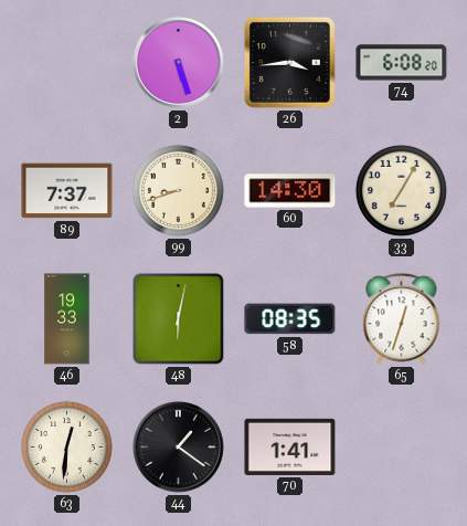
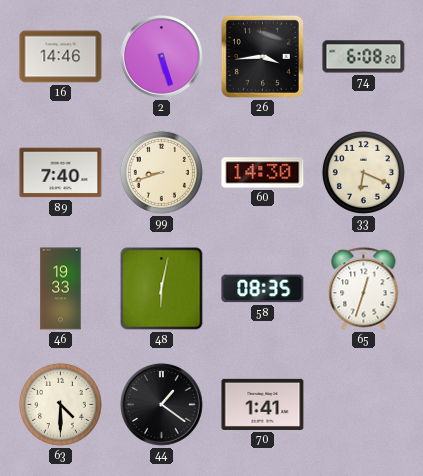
16: none -> 14:46
89: 7:37 -> 7:40
33: 7:05 -> 6:19
63: 12:31 -> 4:30
